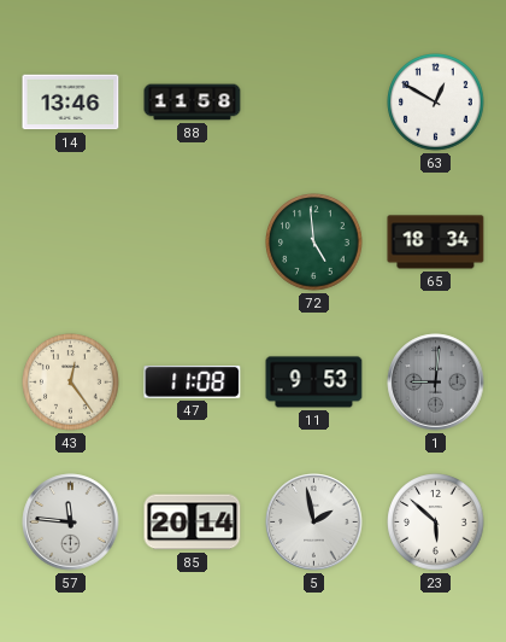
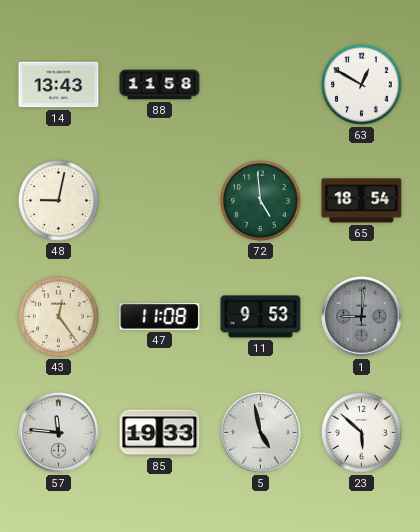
14: 13:46 -> 13:43
48: none -> 9:02
65: 18:34 -> 18:54
85: 20:14 -> 19:33
5: 1:58 -> 4:58
